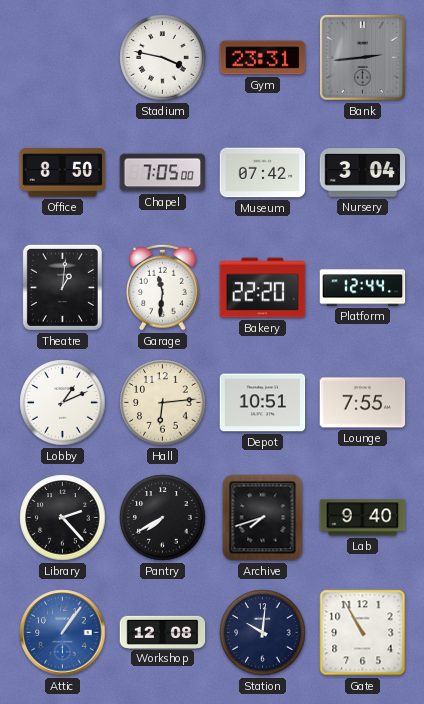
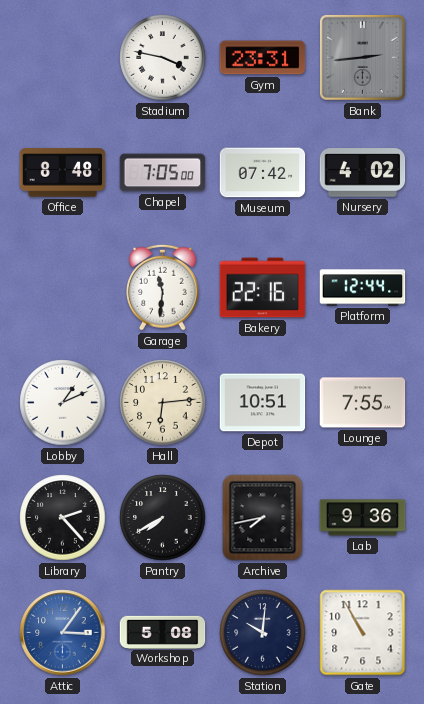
Office: 8:50 -> 8:48
Nursery: 3:04 -> 4:02
Theatre: 1:01 -> none
Bakery: 22:20 -> 22:16
Archive: 7:42 -> 7:43
Lab: 9:40 -> 9:36
Attic: 1:06 -> 3:06
Workshop: 12:08 -> 5:08
